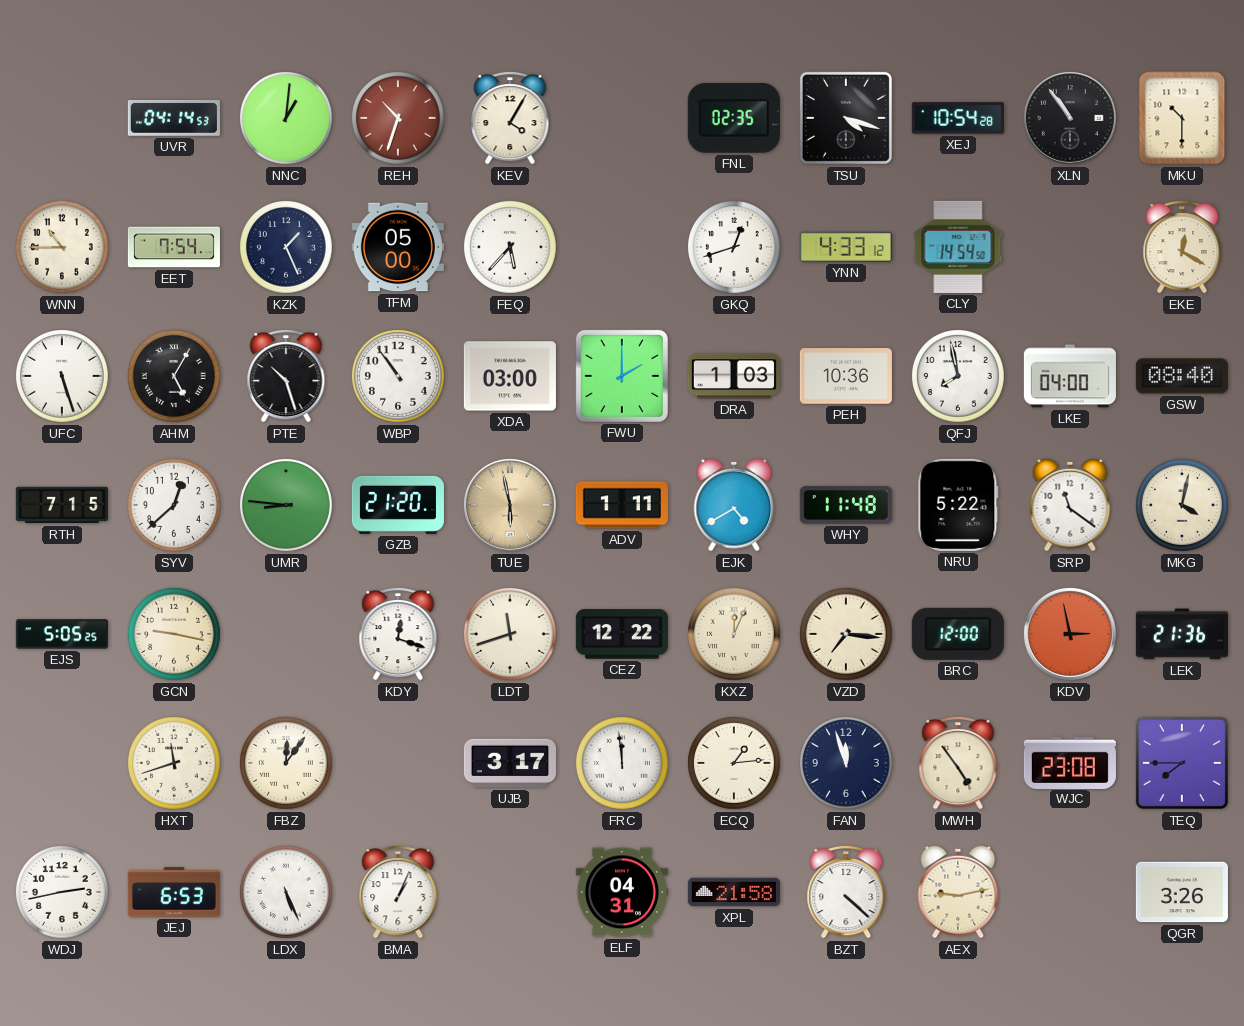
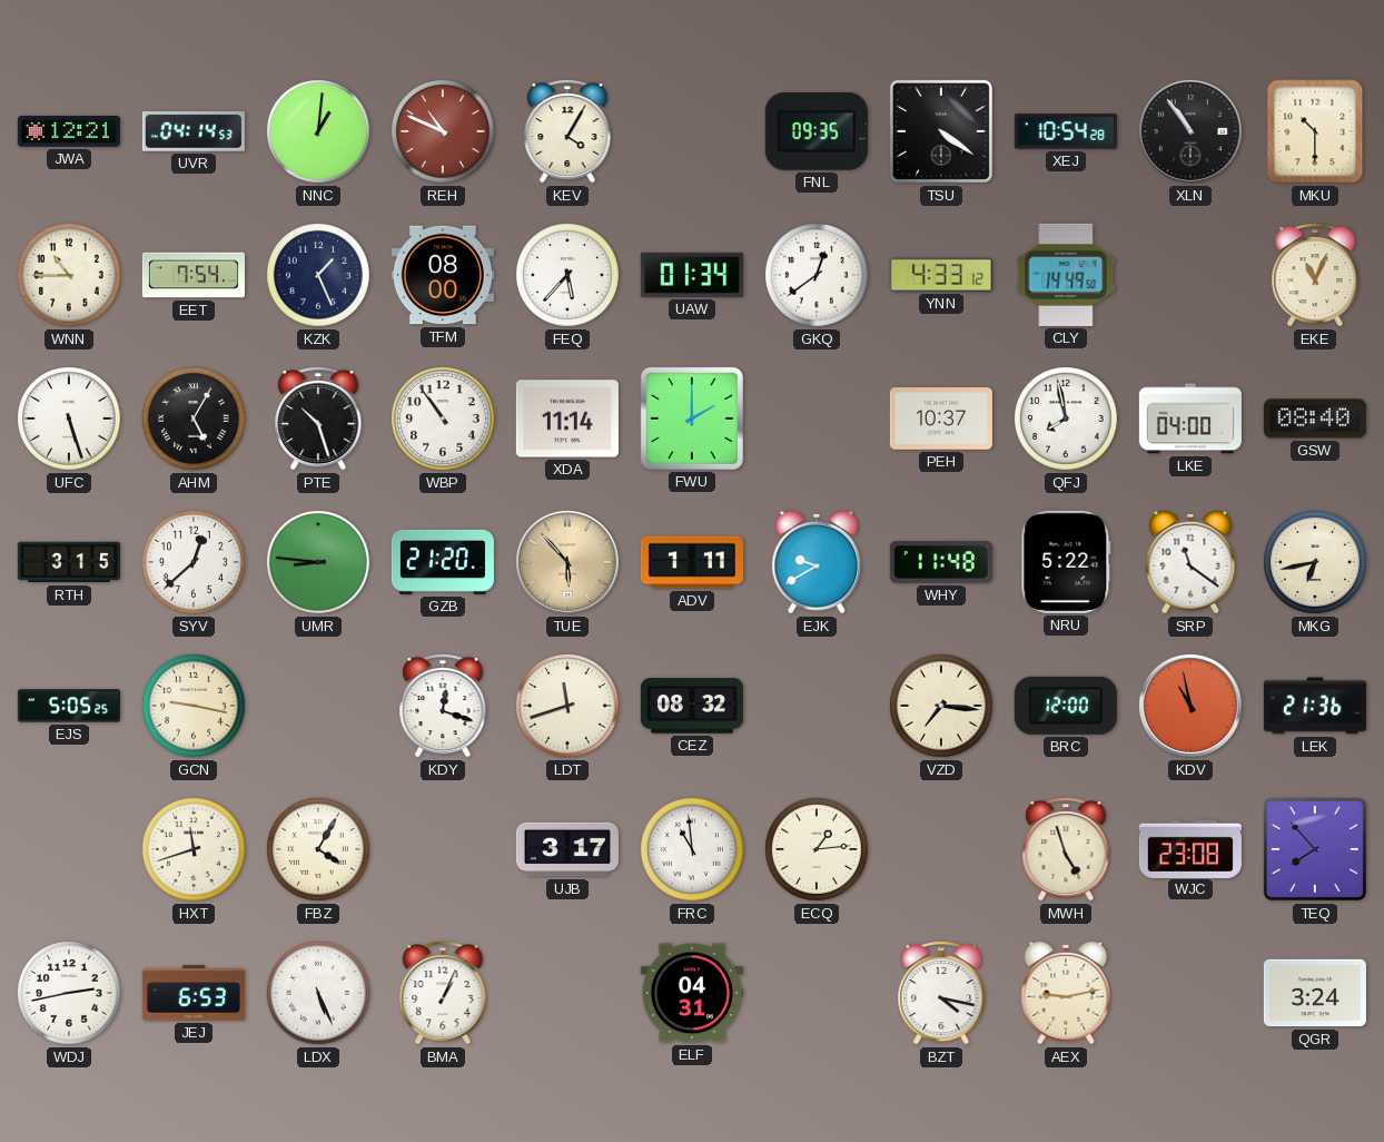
JWA: none -> 12:21
REH: 10:33 -> 10:49
FNL: 02:35 -> 09:35
TSU: 4:18 -> 4:21
TFM: 05:00 -> 08:00
UAW: none -> 01:34
GKQ: 12:42 -> 12:39
CLY: 14:54 -> 14:49
EKE: 12:20 -> 11:04
XDA: 03:00 -> 11:14
DRA: 1:03 -> none
PEH: 10:36 -> 10:37
RTH: 7:15 -> 3:15
TUE: 5:58 -> 5:53
EJK: 4:40 -> 9:40
MKG: 4:02 -> 6:43
CEZ: 12:22 -> 08:32
KXZ: 12:04 -> none
KDV: 2:58 -> 10:58
FBZ: 12:06 -> 4:05
FRC: 11:59 -> 10:59
FAN: 11:57 -> none
MWH: 4:54 -> 4:57
TEQ: 7:45 -> 7:53
XPL: 21:58 -> none
BZT: 4:22 -> 4:17
QGR: 3:26 -> 3:24
